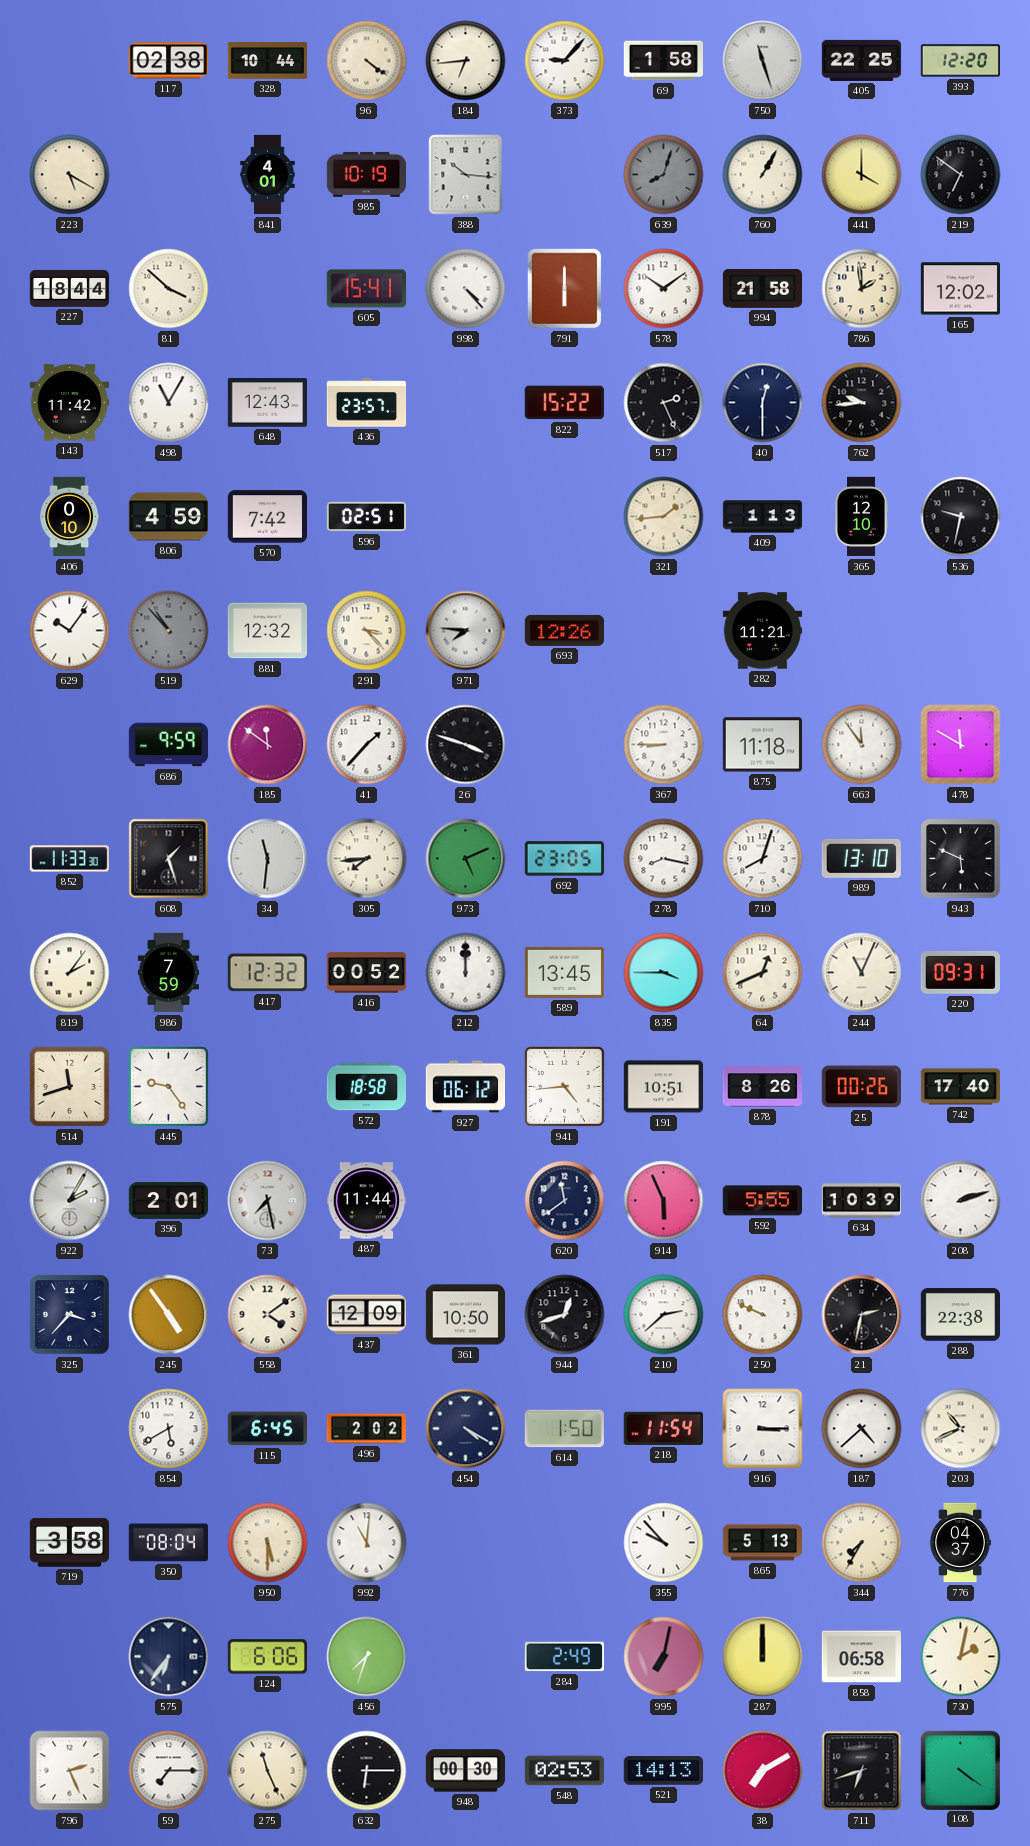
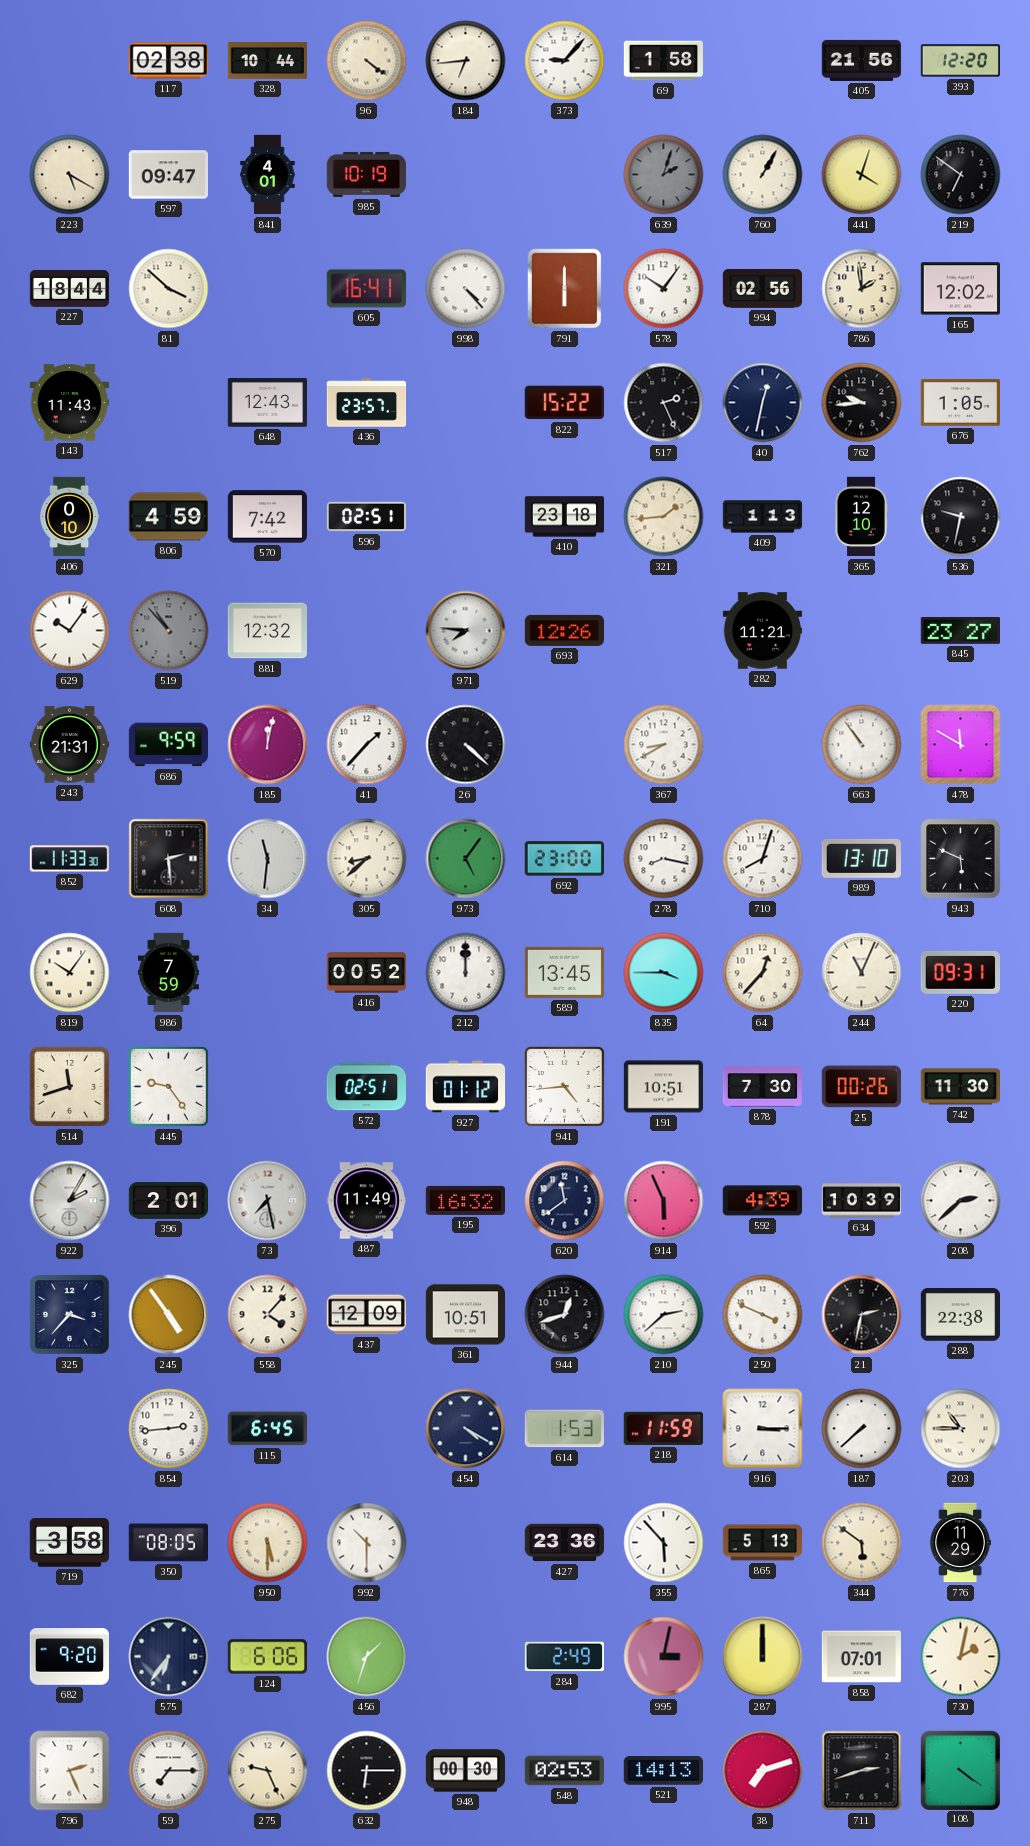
750: 11:27 -> none
405: 22:25 -> 21:56
597: none -> 09:47
388: 10:16 -> none
639: 8:03 -> 2:03
441: 4:00 -> 4:03
605: 15:41 -> 16:41
578: 10:09 -> 10:06
994: 21:58 -> 02:56
143: 11:42 -> 11:43
498: 11:05 -> none
40: 12:30 -> 12:32
676: none -> 1:05
410: none -> 23:18
291: 3:23 -> none
845: none -> 23:27
243: none -> 21:31
185: 11:51 -> 12:02
26: 3:48 -> 4:22
367: 8:45 -> 8:40
875: 11:18 -> none
663: 11:54 -> 10:54
608: 1:27 -> 2:29
305: 7:44 -> 8:38
973: 5:11 -> 5:06
692: 23:05 -> 23:00
819: 2:06 -> 10:06
417: 12:32 -> none
64: 12:41 -> 12:37
572: 18:58 -> 02:51
927: 06:12 -> 01:12
878: 8:26 -> 7:30
742: 17:40 -> 11:30
487: 11:44 -> 11:49
195: none -> 16:32
592: 5:55 -> 4:39
208: 2:12 -> 2:38
558: 4:09 -> 4:07
361: 10:50 -> 10:51
250: 9:49 -> 3:49
854: 5:40 -> 2:44
496: 2:02 -> none
614: 1:50 -> 1:53
218: 11:54 -> 11:59
187: 4:38 -> 7:38
203: 10:41 -> 10:45
350: 08:04 -> 08:05
992: 11:01 -> 10:30
427: none -> 23:36
355: 9:53 -> 5:53
344: 7:35 -> 5:51
776: 04:37 -> 11:29
682: none -> 9:20
456: 7:33 -> 1:33
995: 7:02 -> 3:02
858: 06:58 -> 07:01
275: 11:26 -> 9:26
38: 7:10 -> 7:12
711: 6:42 -> 2:42
